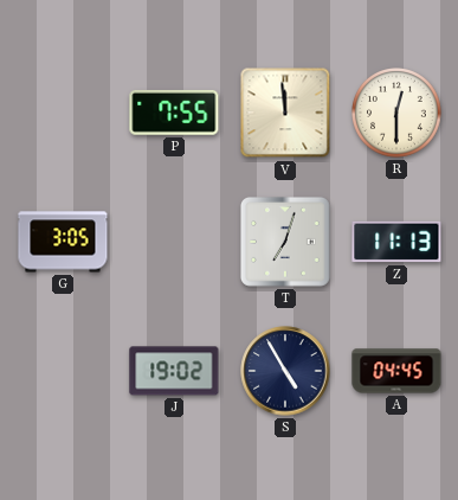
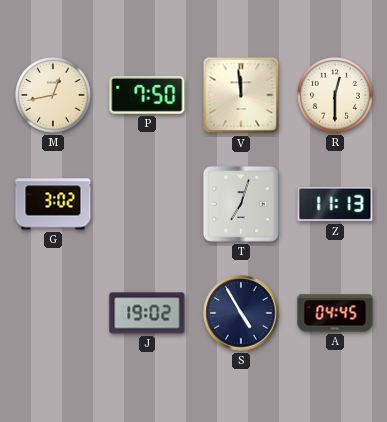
M: none -> 12:43
P: 7:55 -> 7:50
G: 3:05 -> 3:02
